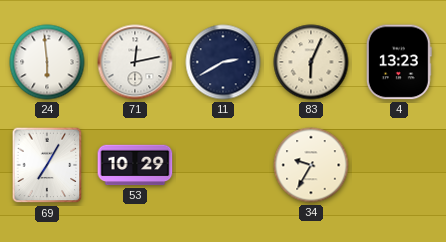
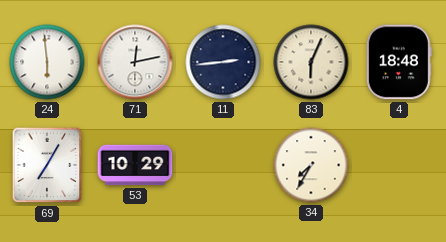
11: 2:40 -> 2:44
4: 13:23 -> 18:48
34: 9:35 -> 7:35
